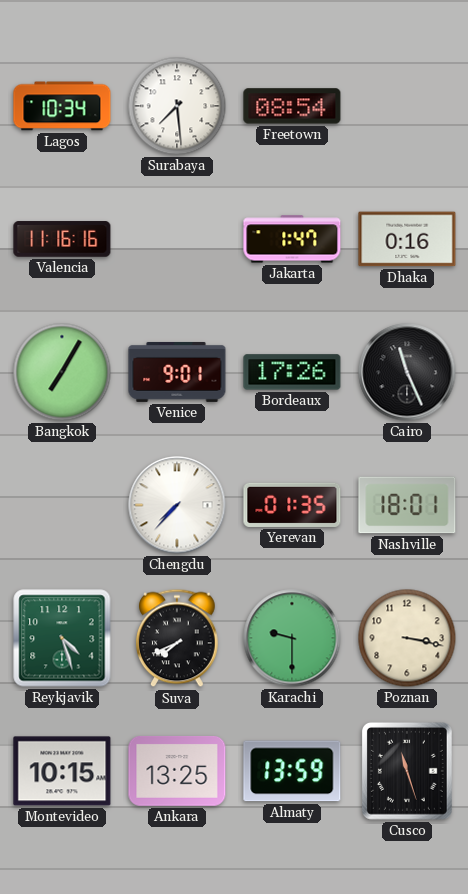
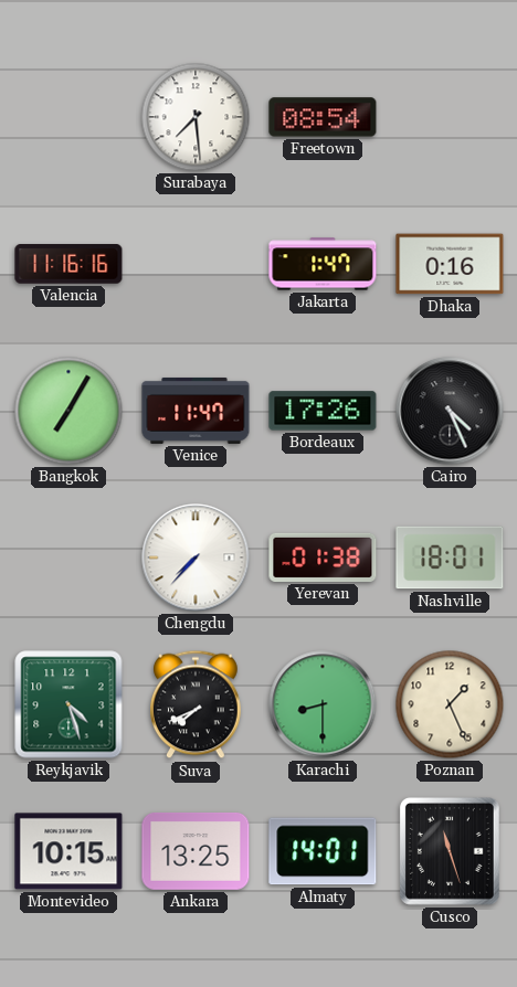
Lagos: 10:34 -> none
Venice: 9:01 -> 11:47
Cairo: 11:26 -> 4:26
Yerevan: 01:35 -> 01:38
Karachi: 9:30 -> 8:30
Poznan: 3:17 -> 1:26
Almaty: 13:59 -> 14:01
